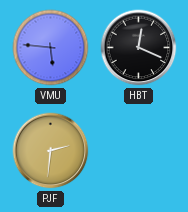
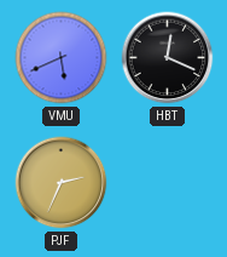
VMU: 5:46 -> 5:41
PJF: 2:31 -> 2:34
